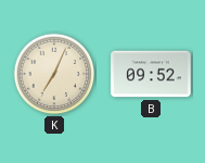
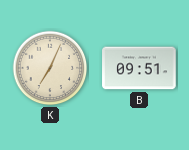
B: 09:52 -> 09:51
